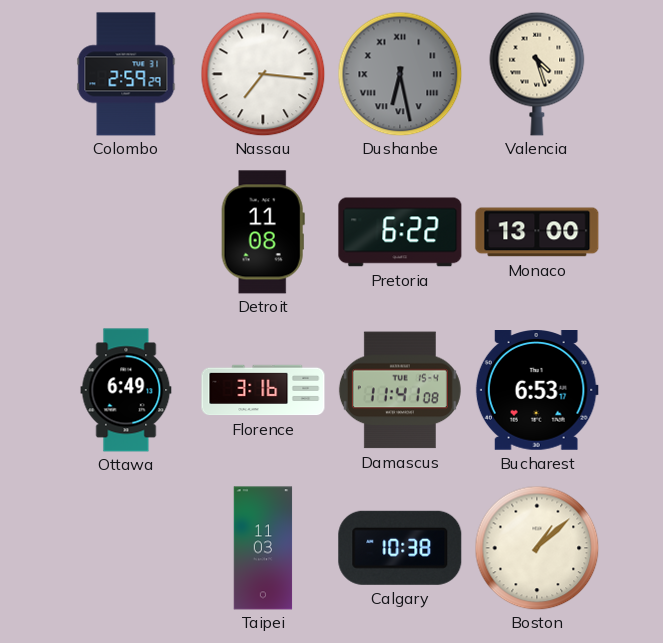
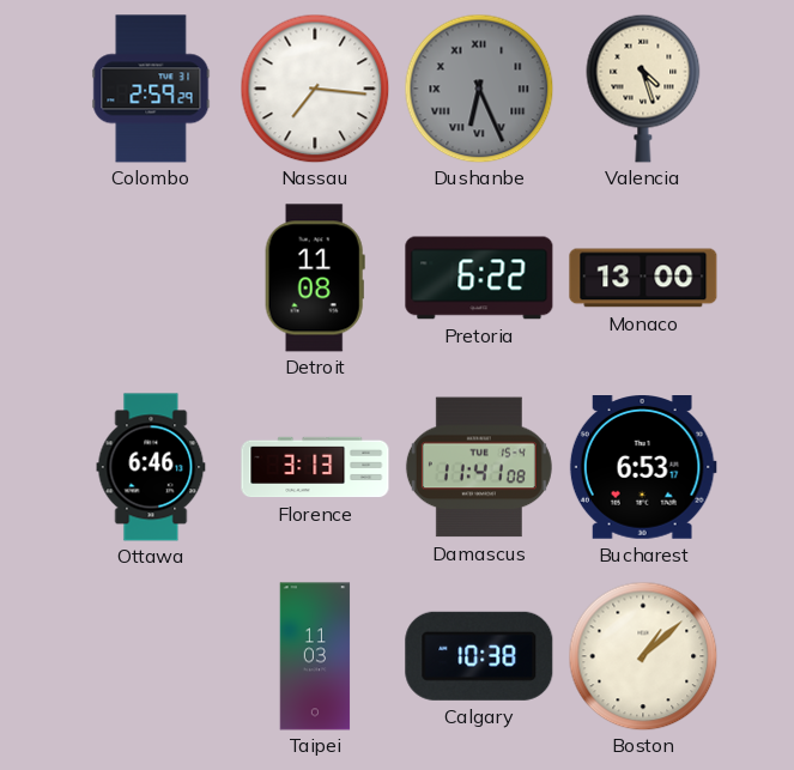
Dushanbe: 6:28 -> 6:26
Ottawa: 6:49 -> 6:46
Florence: 3:16 -> 3:13
